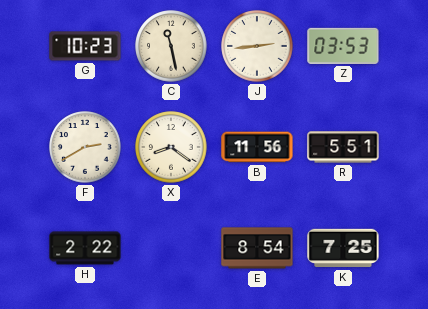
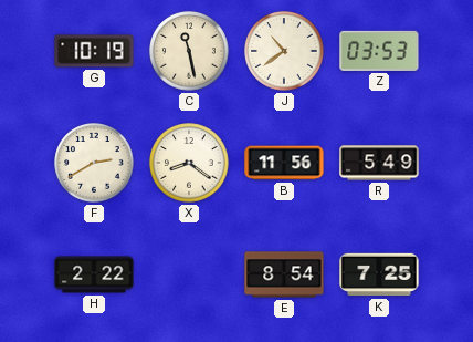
G: 10:23 -> 10:19
J: 2:44 -> 10:39
R: 5:51 -> 5:49
